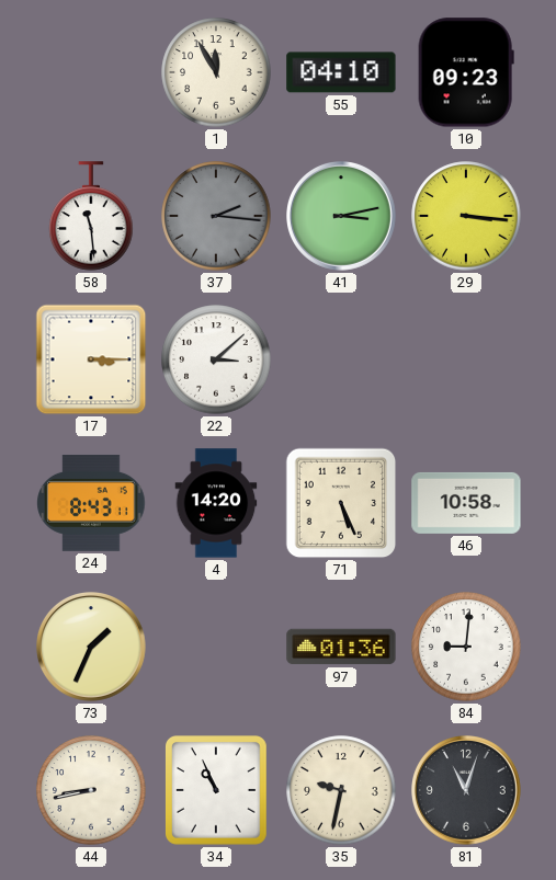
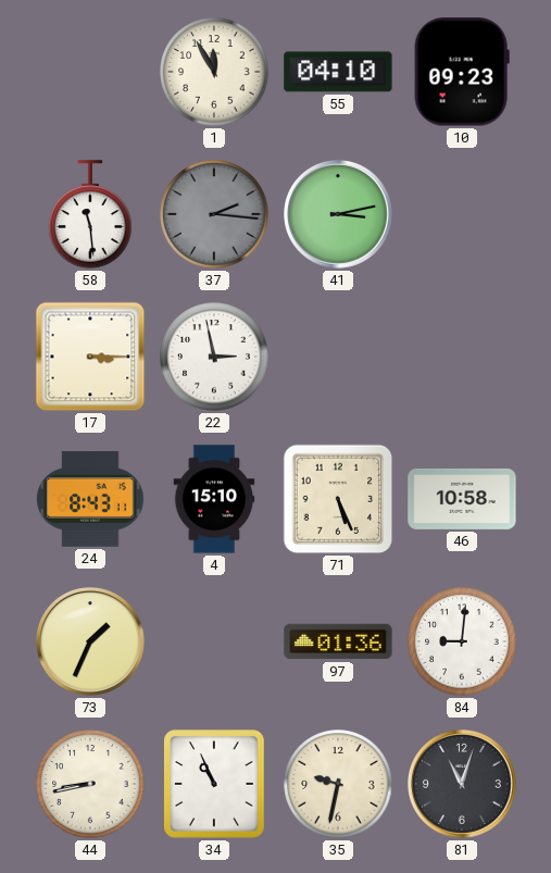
29: 3:16 -> none
22: 3:08 -> 2:58
4: 14:20 -> 15:10
